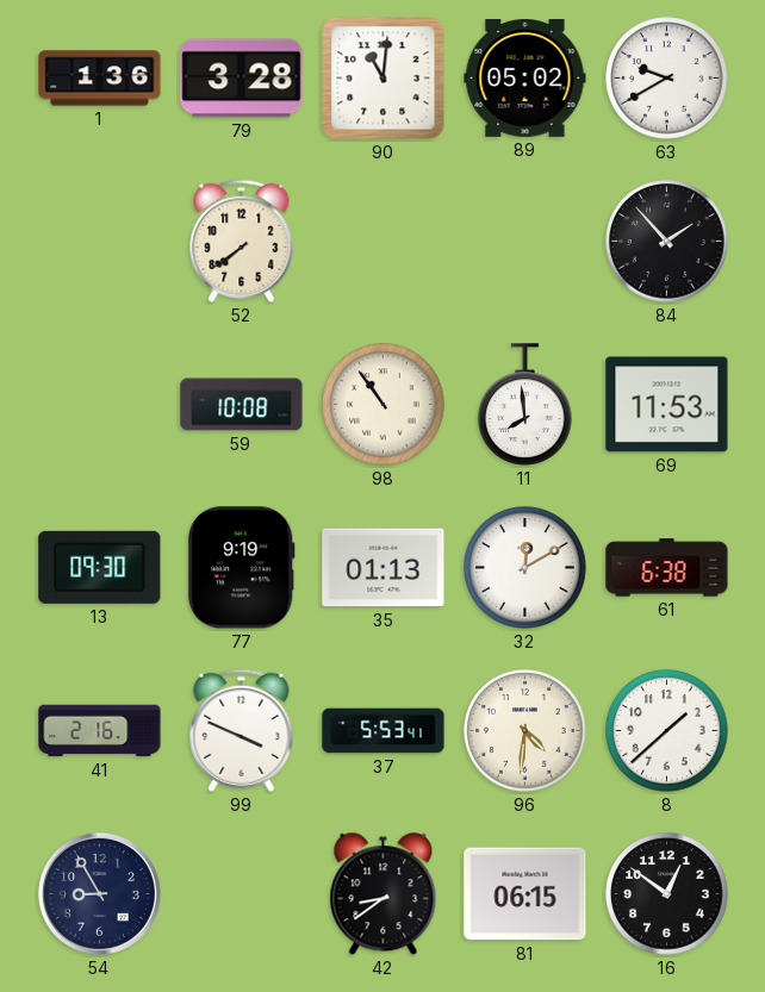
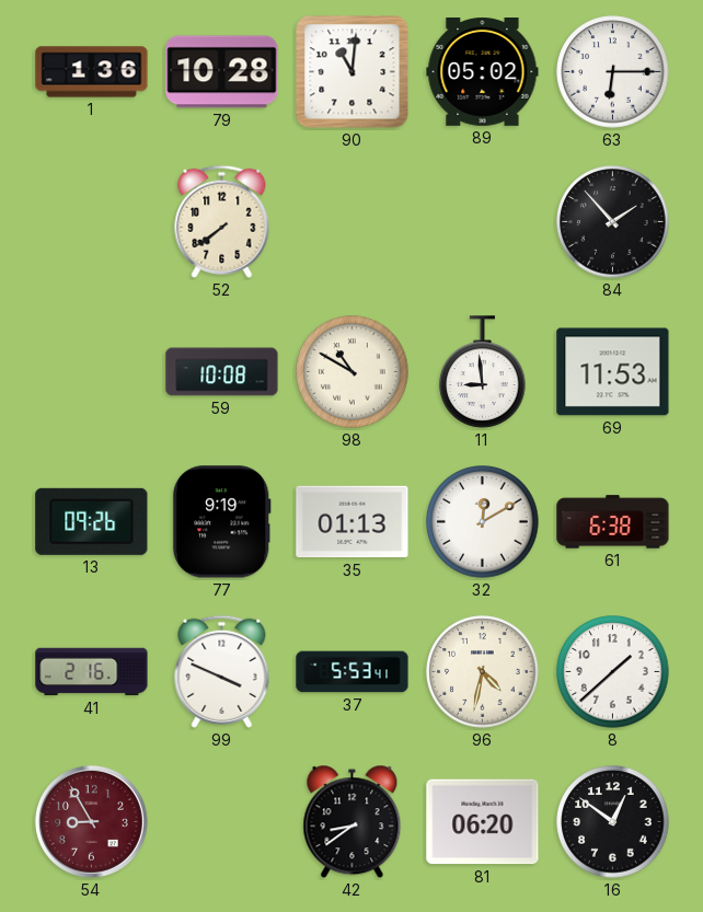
79: 3:28 -> 10:28
63: 9:40 -> 6:15
98: 10:54 -> 10:50
11: 7:59 -> 8:59
13: 09:30 -> 09:26
96: 4:31 -> 4:32
54 dial: navy -> burgundy
81: 06:15 -> 06:20
